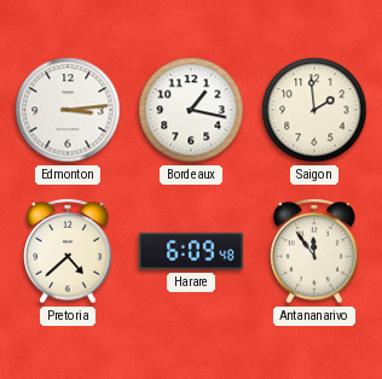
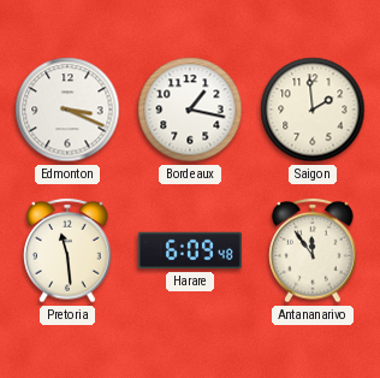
Edmonton: 3:14 -> 3:19
Pretoria: 4:38 -> 11:29
